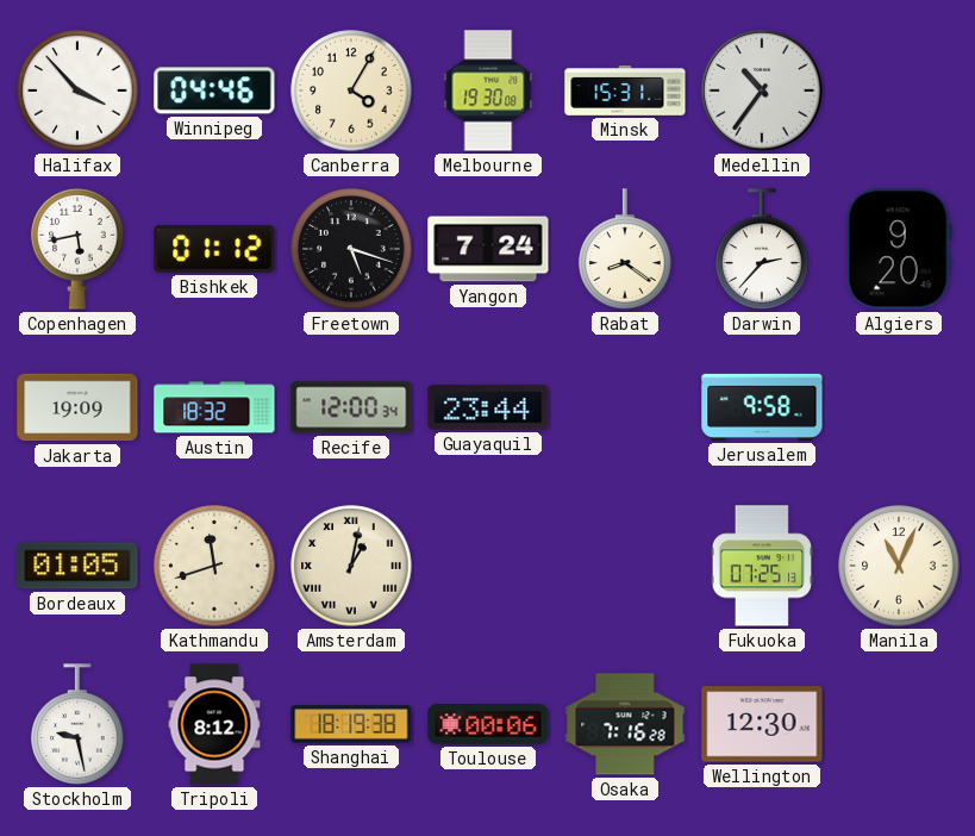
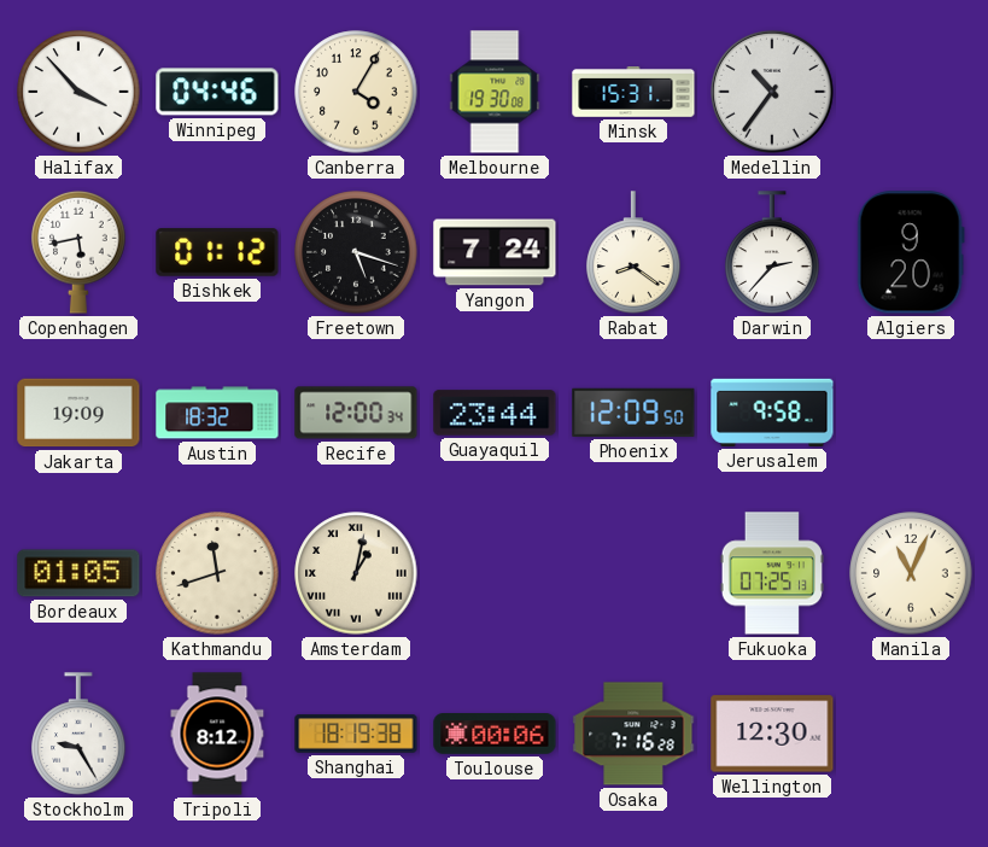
Phoenix: none -> 12:09
Stockholm: 9:28 -> 9:25
